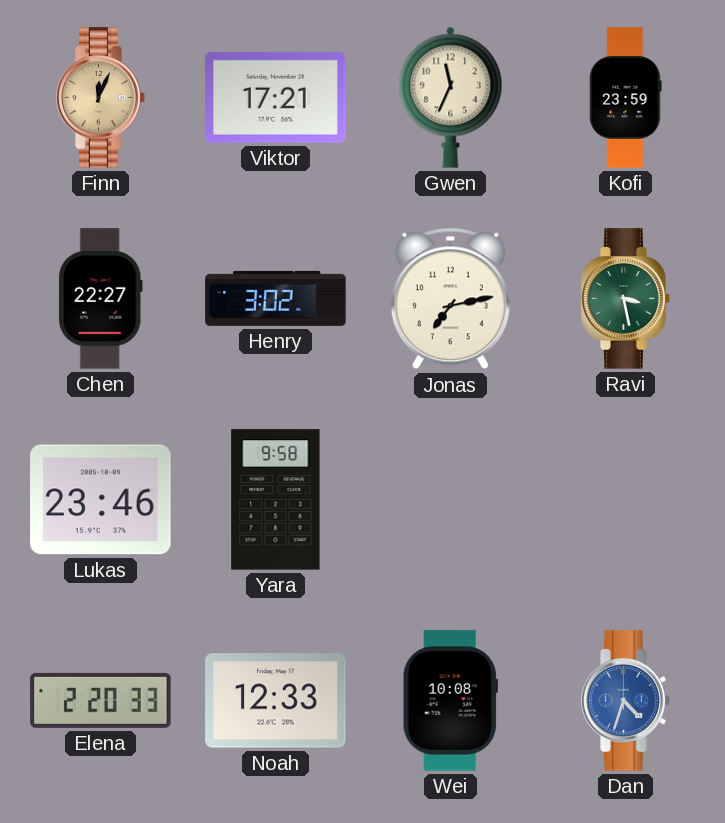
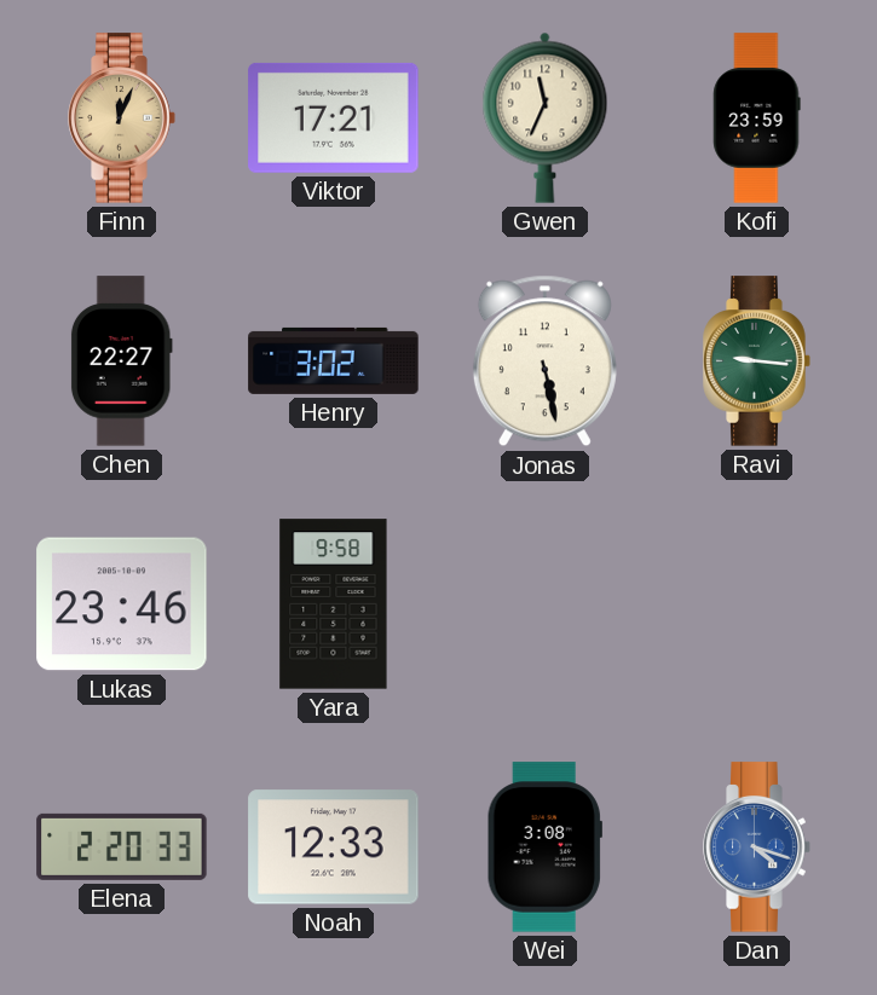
Jonas: 7:13 -> 5:28
Ravi: 3:28 -> 9:16
Wei: 10:08 -> 3:08
Dan: 4:33 -> 4:18
